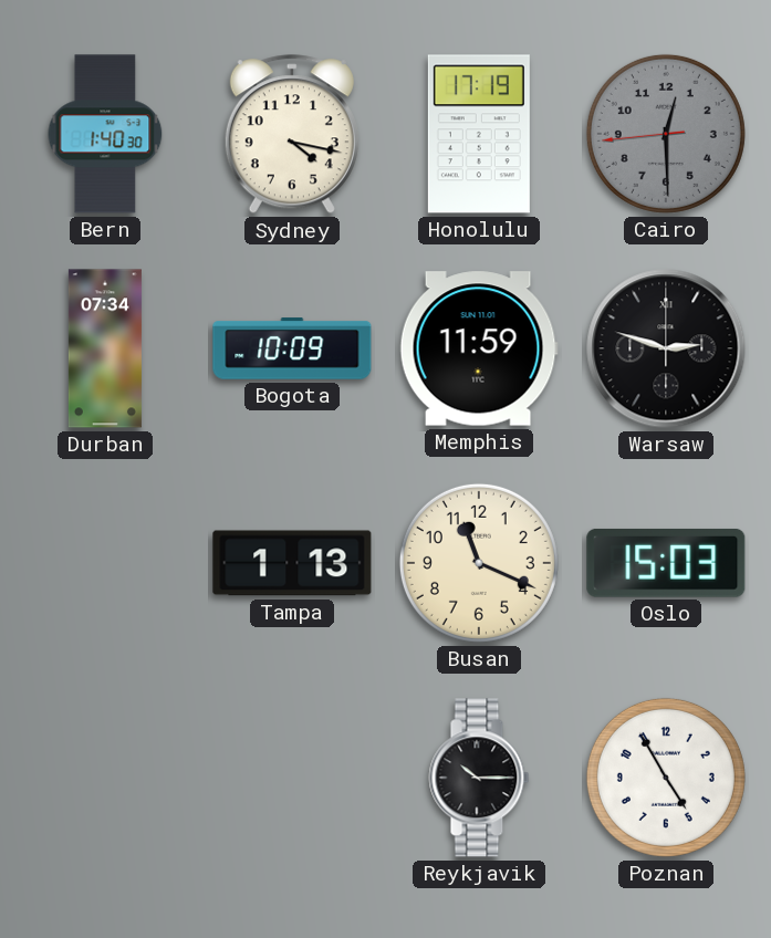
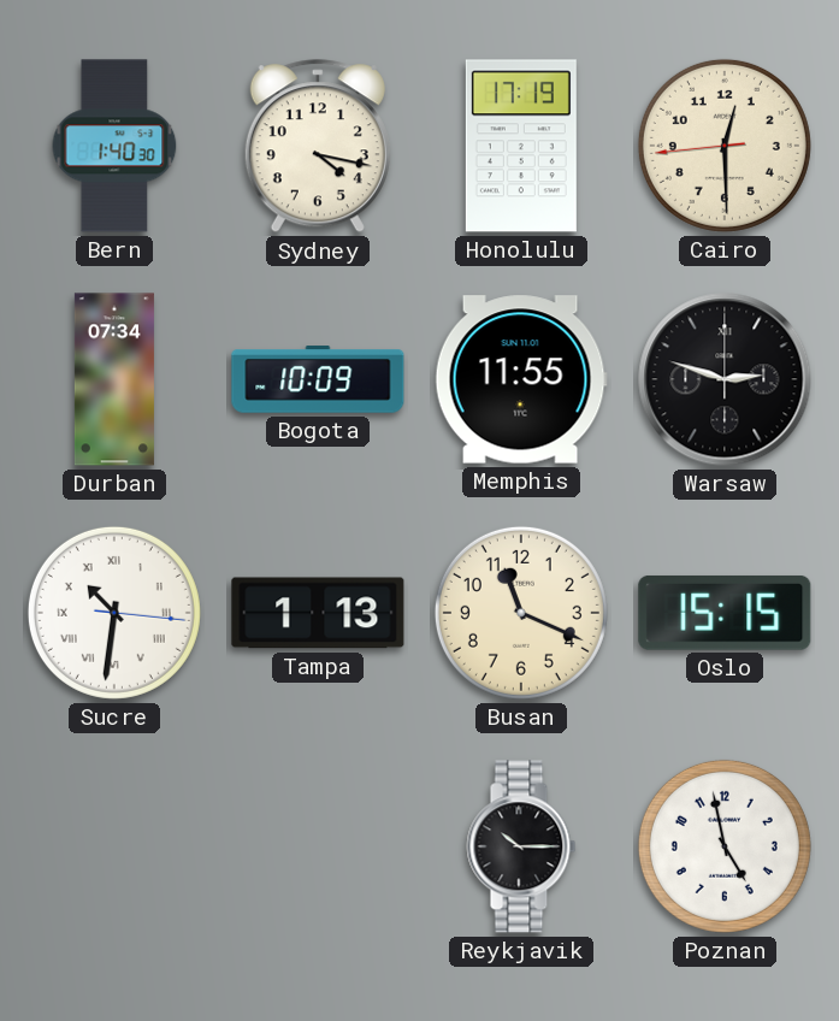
Cairo dial: grey -> cream
Memphis: 11:59 -> 11:55
Sucre: none -> 10:31
Oslo: 15:03 -> 15:15
Poznan: 4:55 -> 4:58
